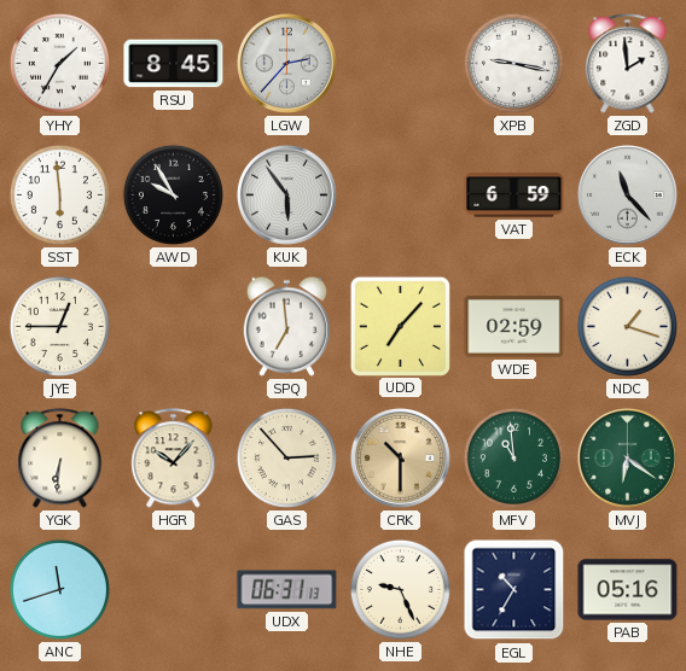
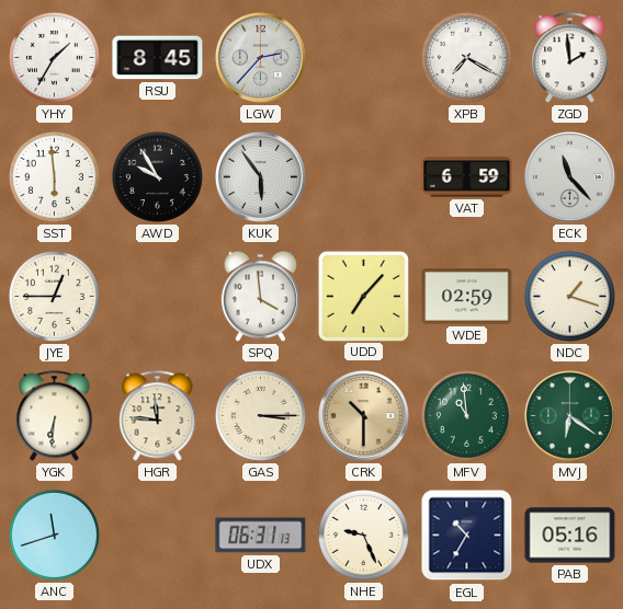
XPB: 9:17 -> 7:20
SPQ: 6:59 -> 3:59
HGR: 10:07 -> 11:46
GAS: 2:53 -> 3:15
